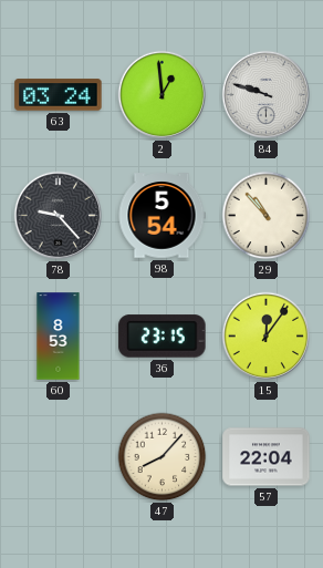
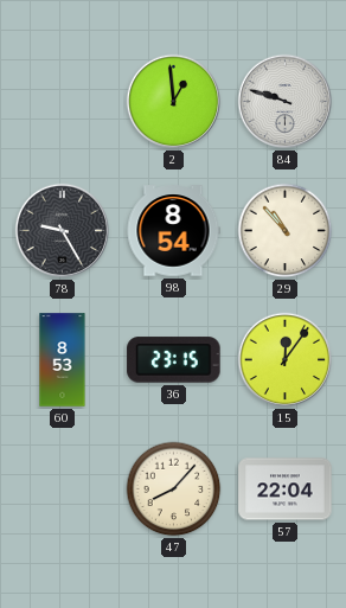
63: 03:24 -> none
78: 9:23 -> 9:25
98: 5:54 -> 8:54
